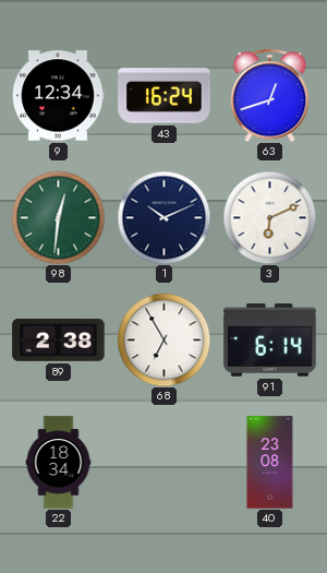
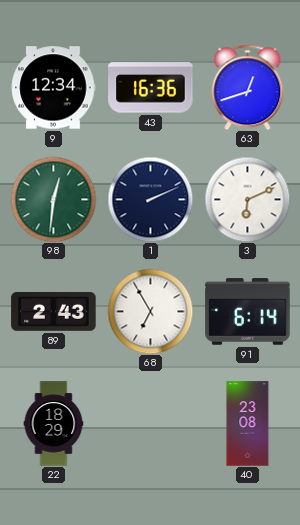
43: 16:24 -> 16:36
1: 10:11 -> 2:11
89: 2:38 -> 2:43
22: 18:34 -> 18:29
